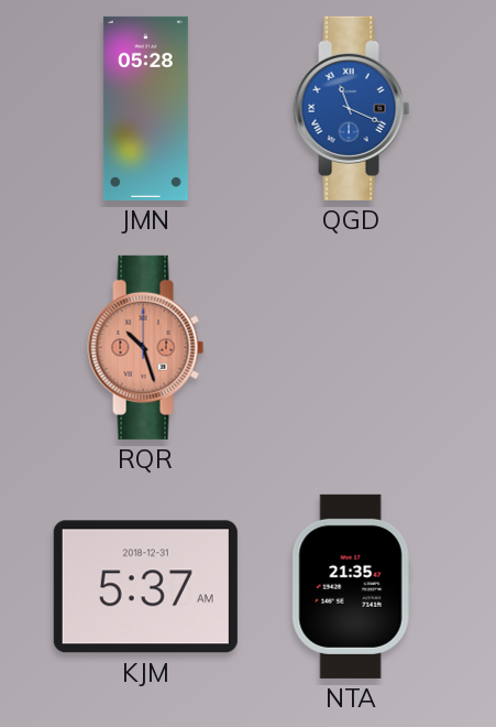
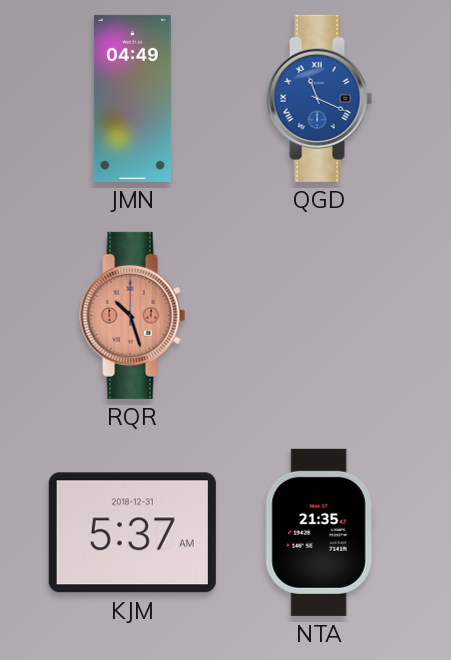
JMN: 05:28 -> 04:49
